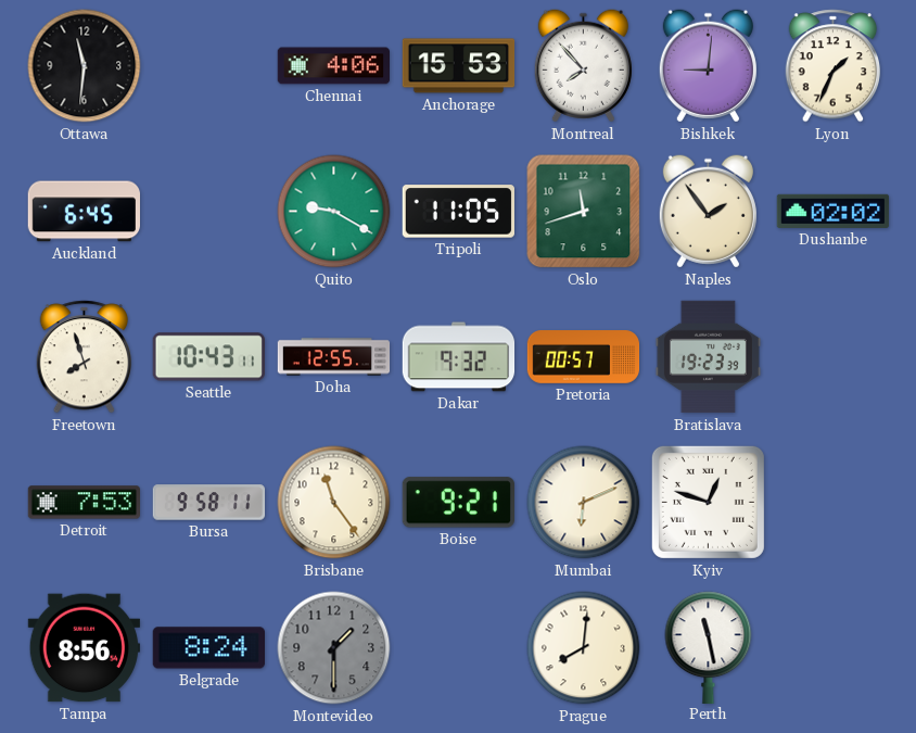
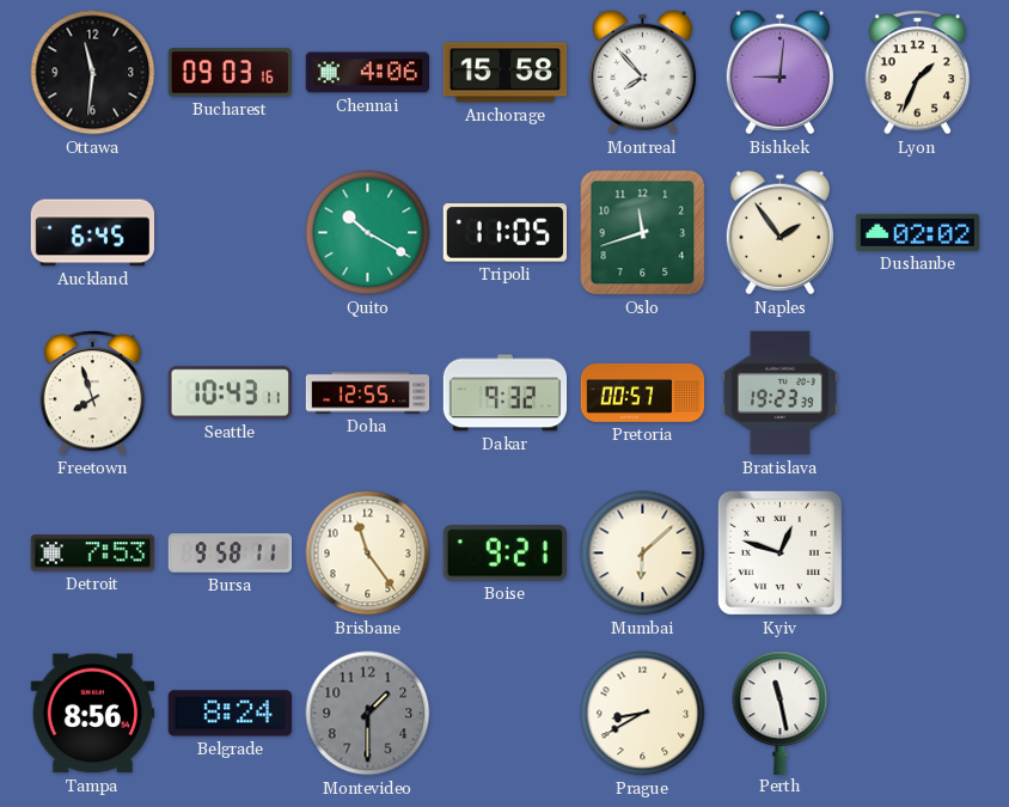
Bucharest: none -> 09:03
Anchorage: 15:53 -> 15:58
Quito: 9:20 -> 10:20
Mumbai: 6:11 -> 6:08
Prague: 8:01 -> 8:40
